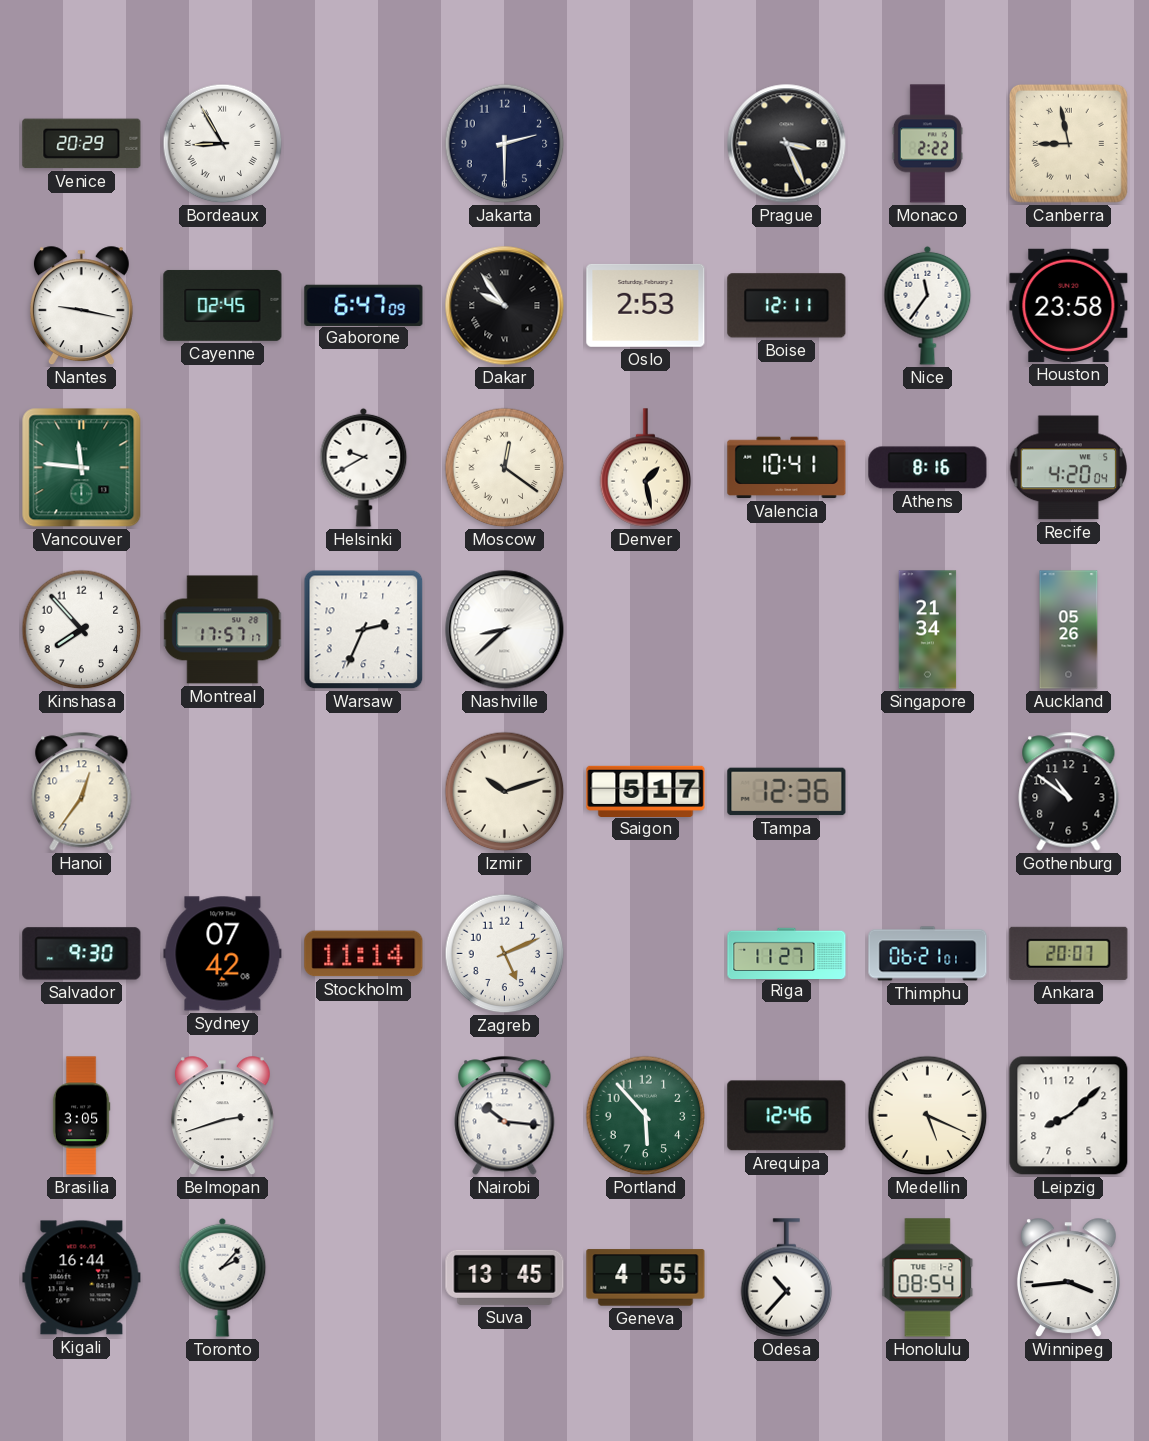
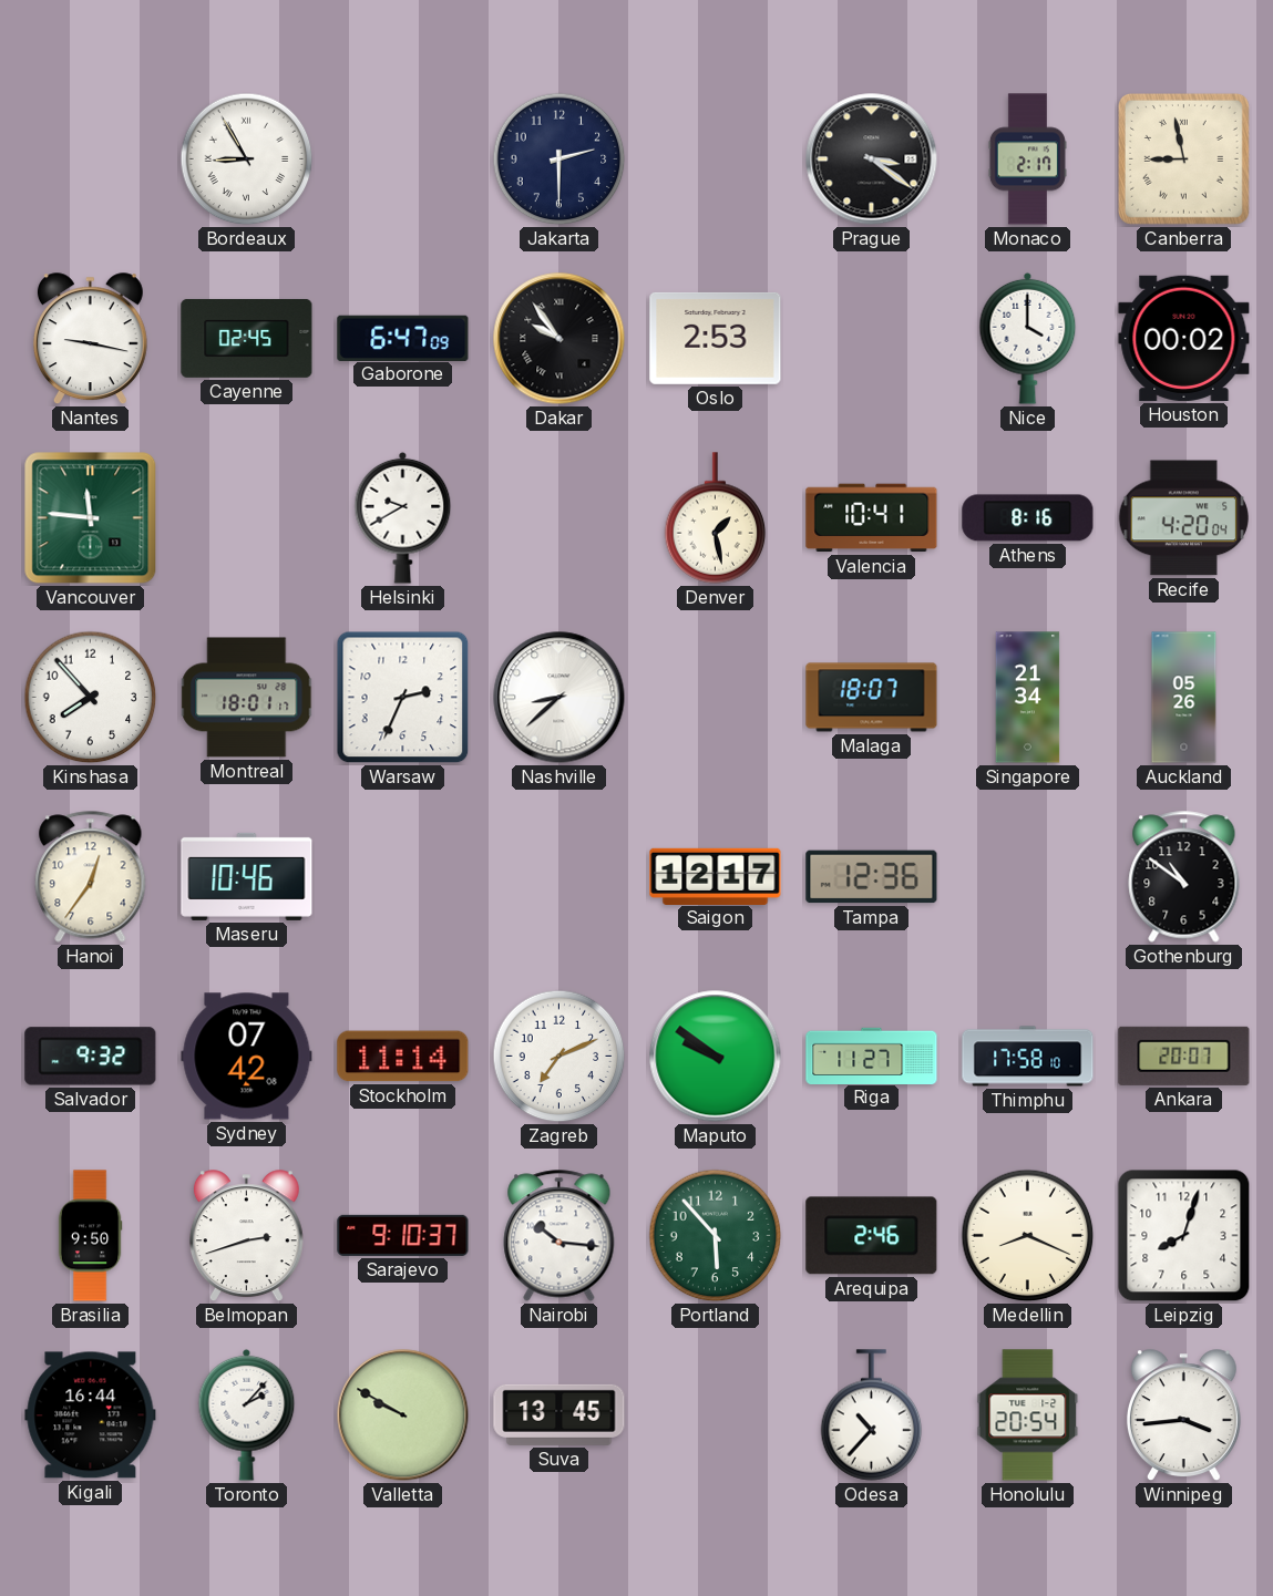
Venice: 20:29 -> none
Prague: 3:26 -> 3:21
Monaco: 2:22 -> 2:17
Boise: 12:11 -> none
Nice: 11:36 -> 4:00
Houston: 23:58 -> 00:02
Moscow: 12:21 -> none
Montreal: 17:57 -> 18:01
Malaga: none -> 18:07
Maseru: none -> 10:46
Izmir: 10:12 -> none
Saigon: 5:17 -> 12:17
Salvador: 9:30 -> 9:32
Zagreb: 5:11 -> 7:11
Maputo: none -> 9:51
Thimphu: 06:21 -> 17:58
Brasilia: 3:05 -> 9:50
Sarajevo: none -> 9:10
Arequipa: 12:46 -> 2:46
Medellin: 5:19 -> 8:19
Leipzig: 8:08 -> 8:03
Valletta: none -> 9:50
Geneva: 4:55 -> none
Honolulu: 08:54 -> 20:54
